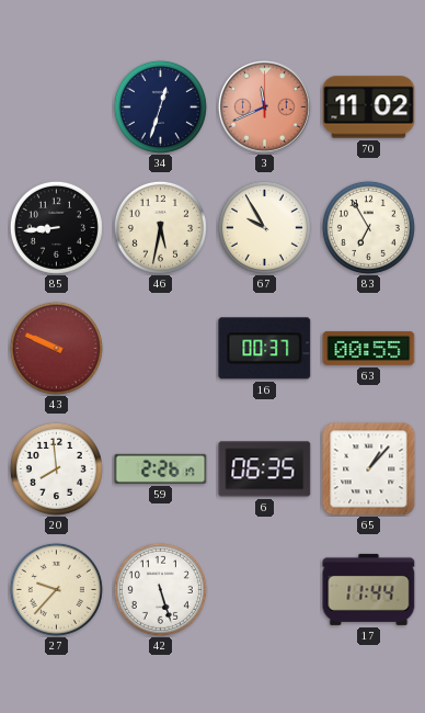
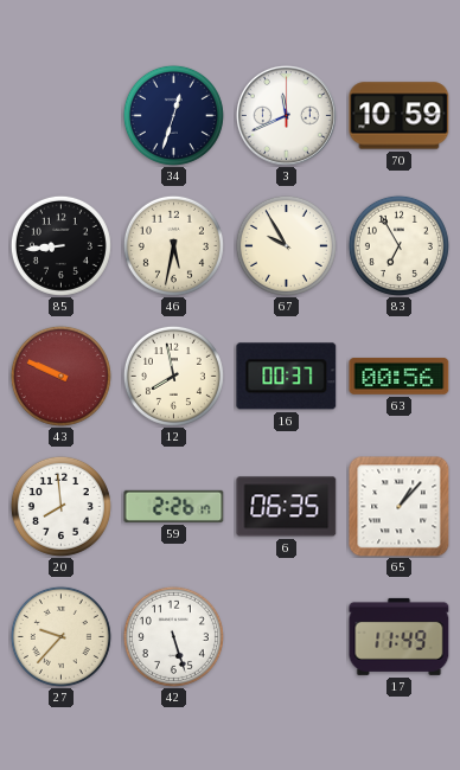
3 dial: salmon -> white
70: 11:02 -> 10:59
12: none -> 7:58
63: 00:55 -> 00:56
17: 11:44 -> 11:49
